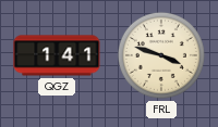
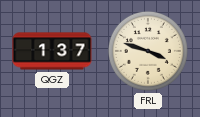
QGZ: 1:41 -> 1:37
